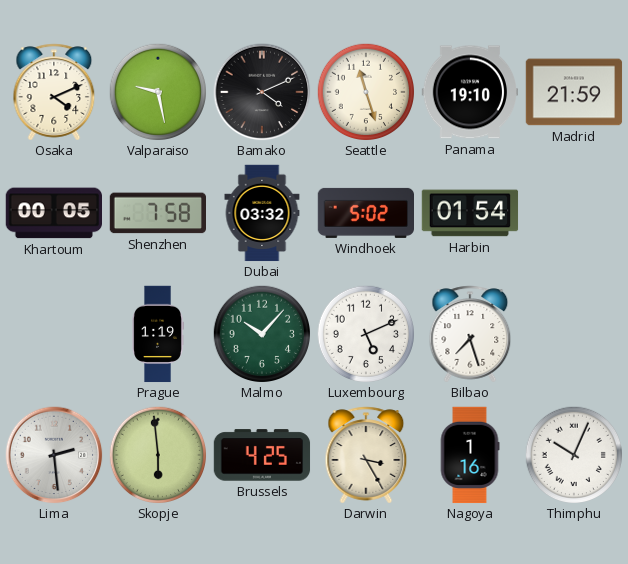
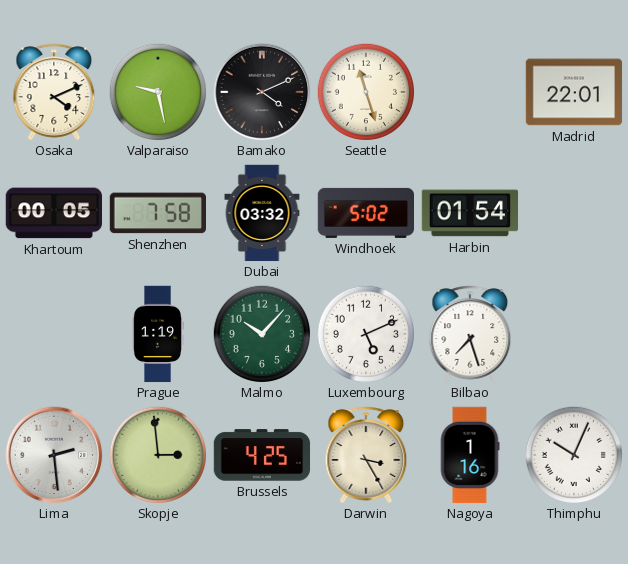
Panama: 19:10 -> none
Madrid: 21:59 -> 22:01
Skopje: 5:59 -> 2:59
